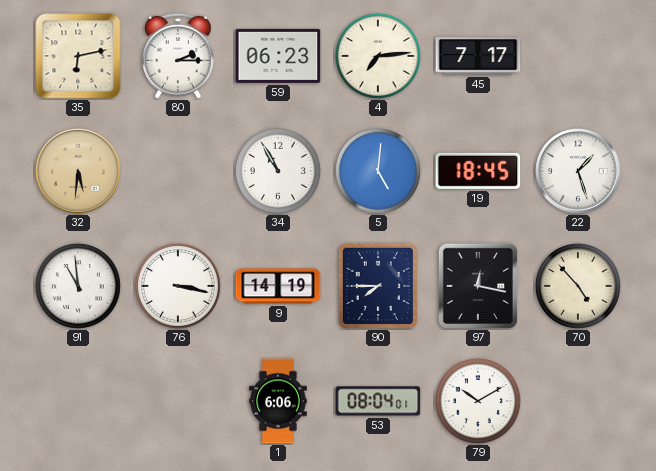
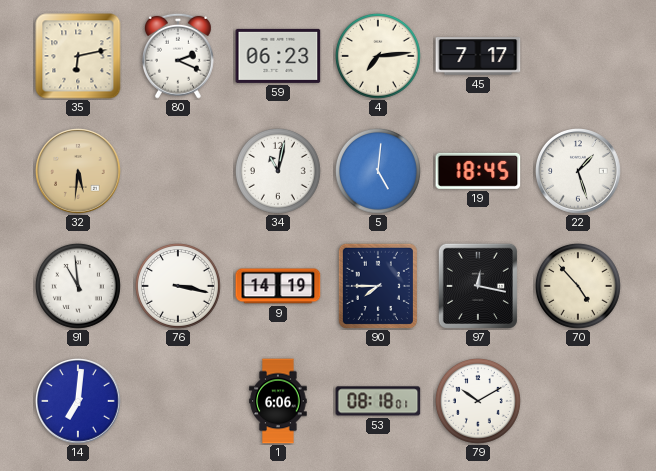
80: 2:15 -> 2:19
34: 10:55 -> 11:02
14: none -> 7:01
53: 08:04 -> 08:18
